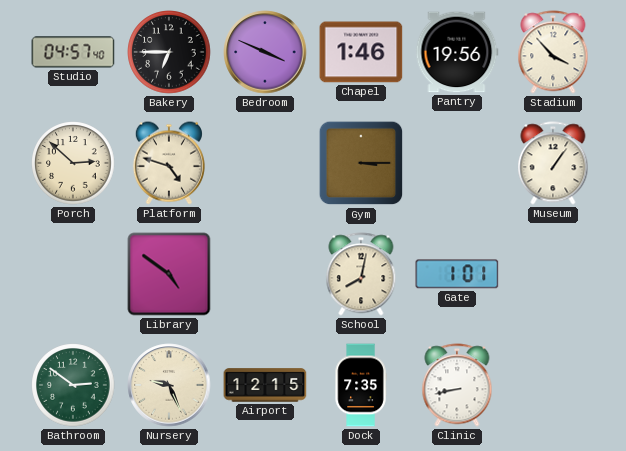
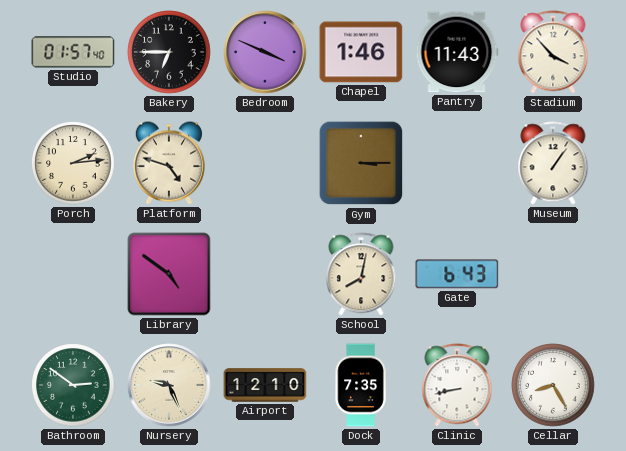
Studio: 04:57 -> 01:57
Pantry: 19:56 -> 11:43
Porch: 2:52 -> 2:14
Gate: 1:01 -> 6:43
Airport: 12:15 -> 12:10
Cellar: none -> 8:25
